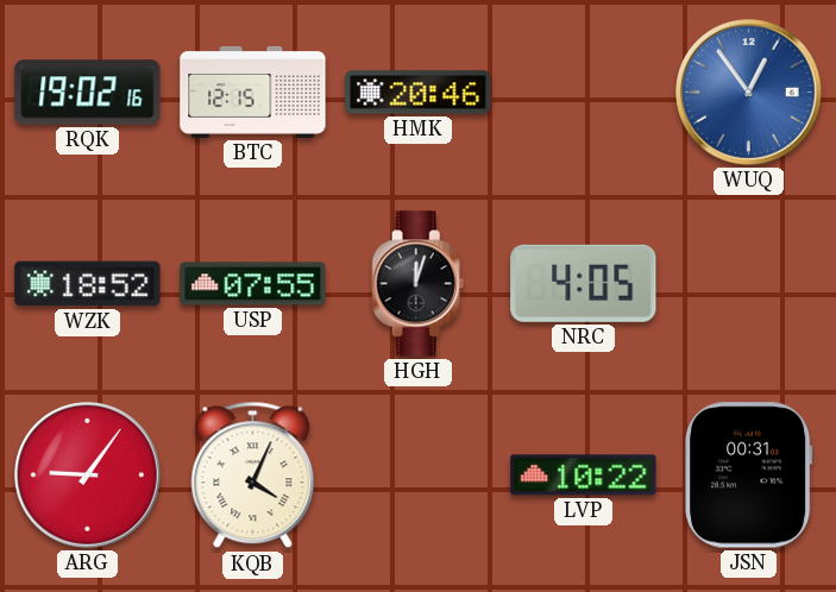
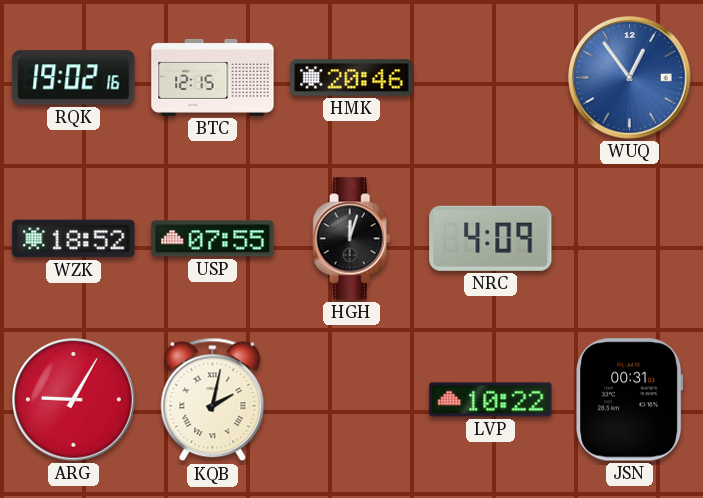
NRC: 4:05 -> 4:09
ARG: 9:06 -> 9:05
KQB: 4:04 -> 2:02
